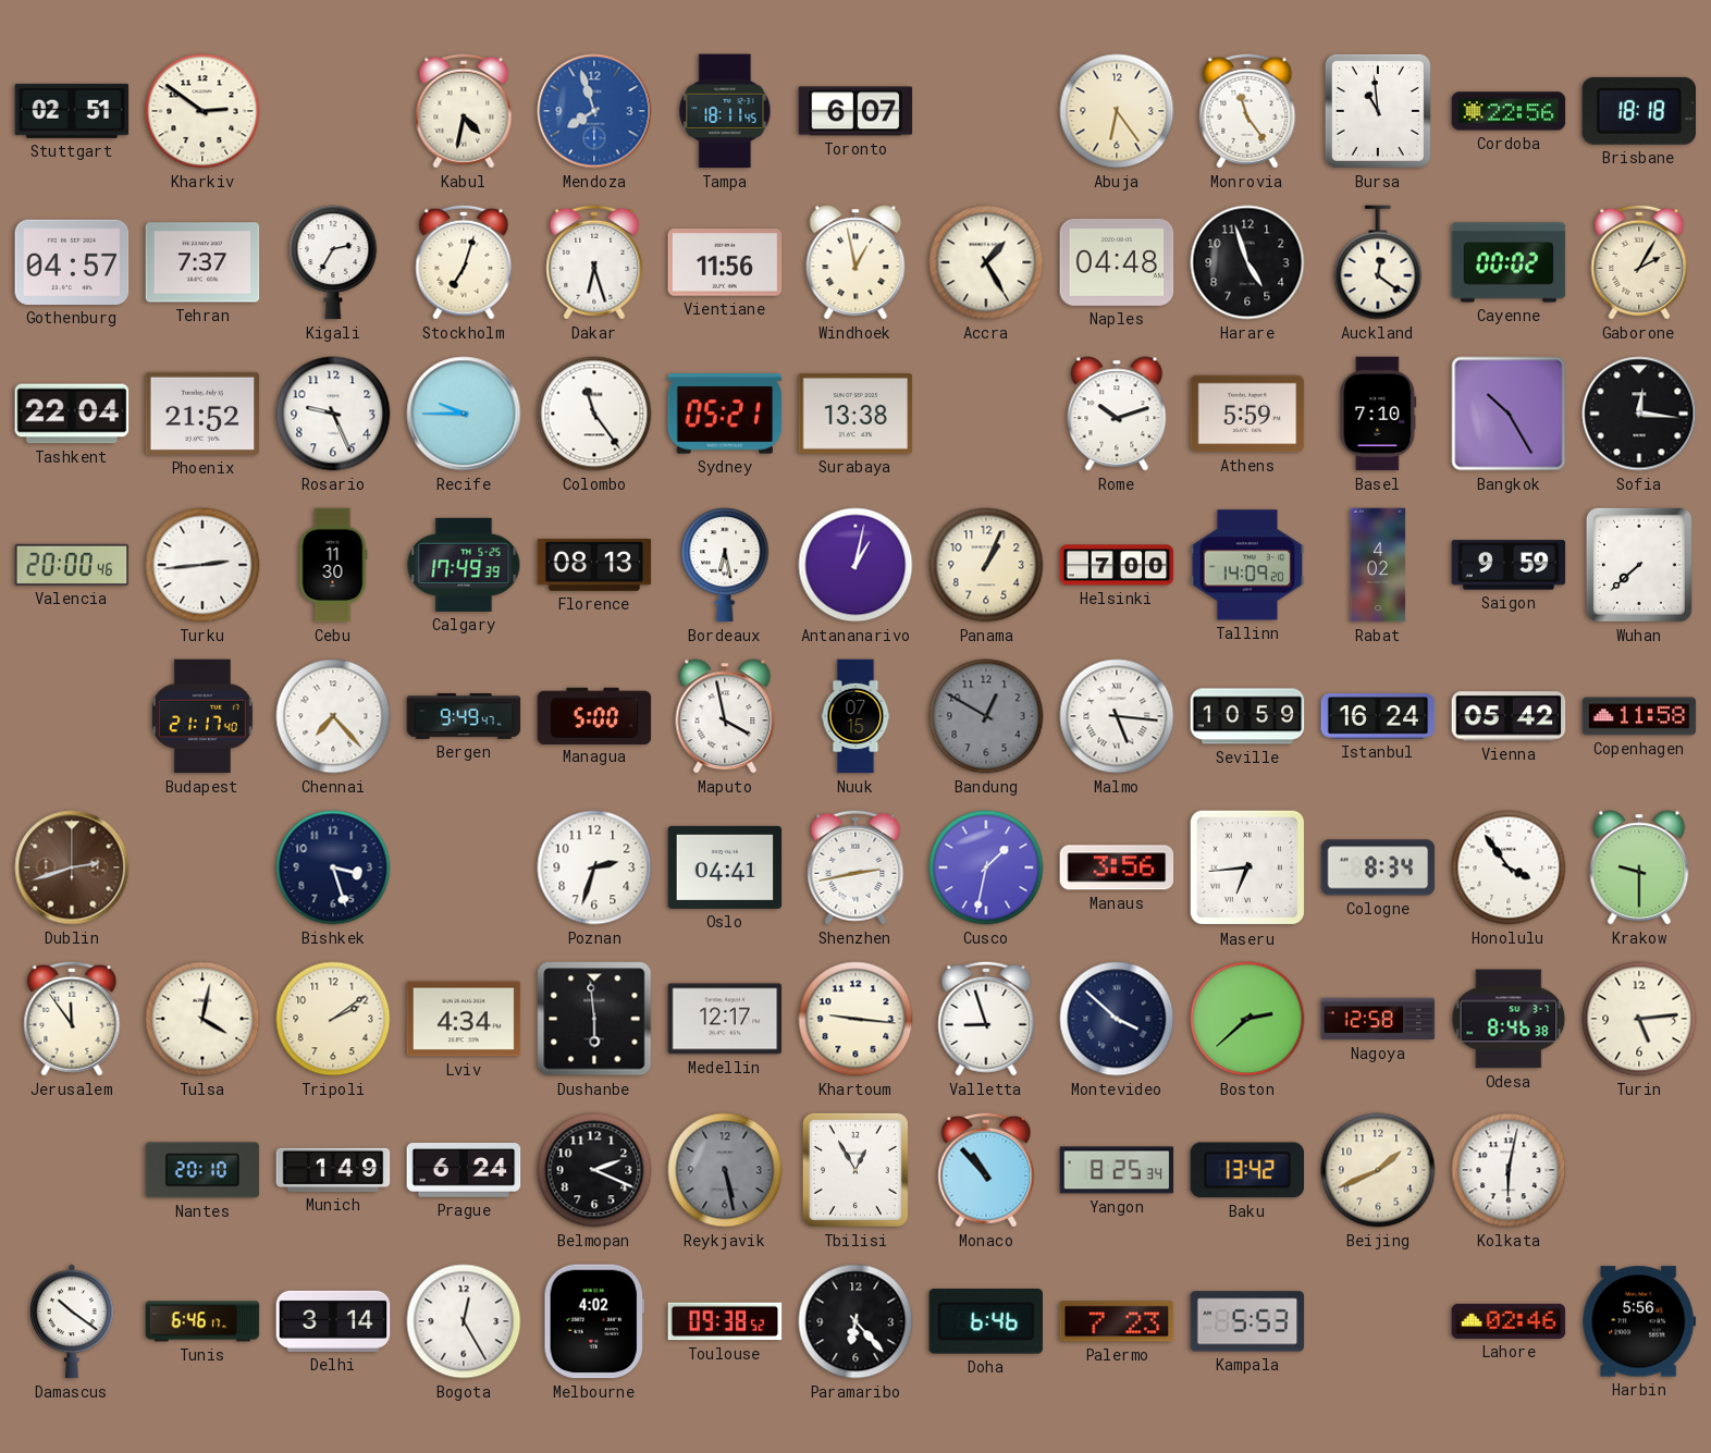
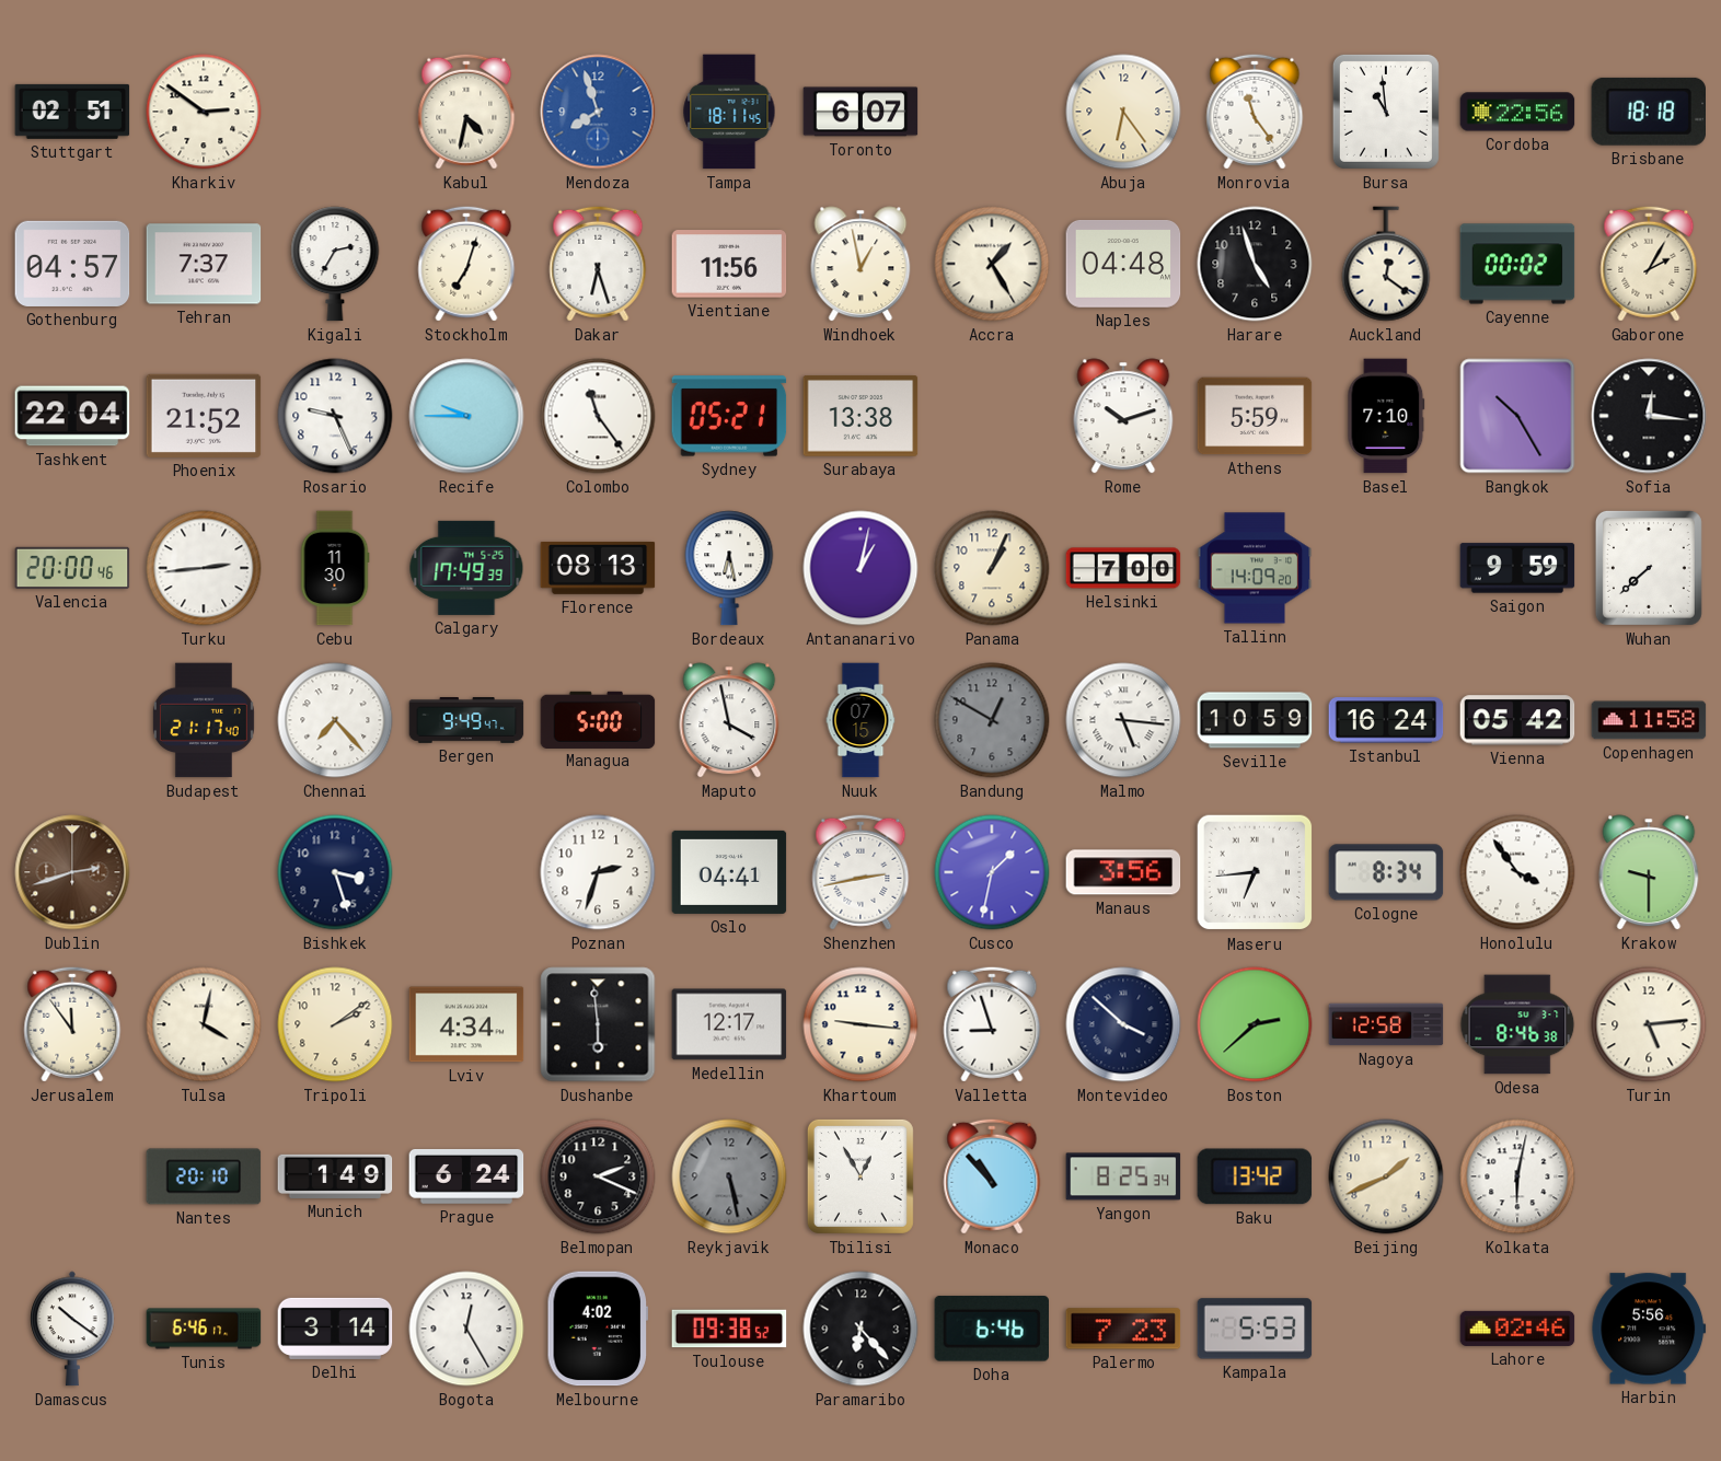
Rabat: 4:02 -> none
